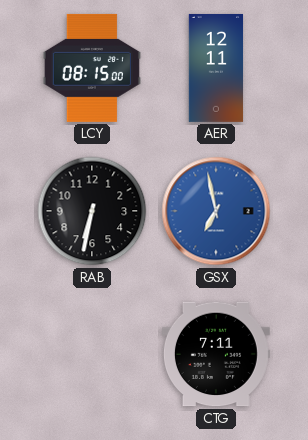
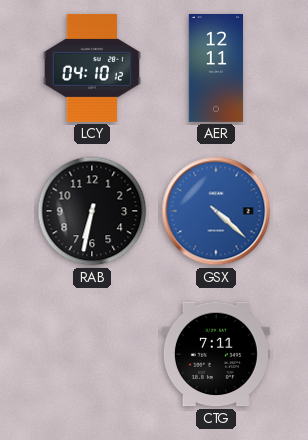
LCY: 08:15 -> 04:10
GSX: 6:58 -> 4:22
